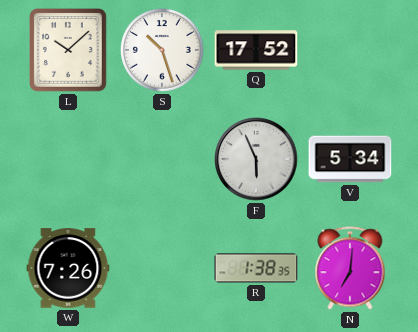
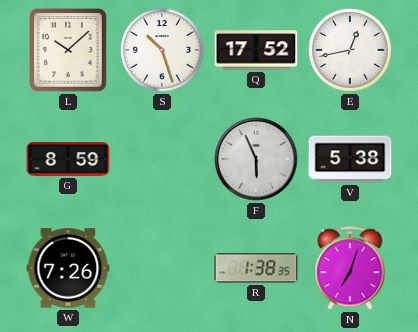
E: none -> 12:43
G: none -> 8:59
V: 5:34 -> 5:38
N: 7:01 -> 7:03
